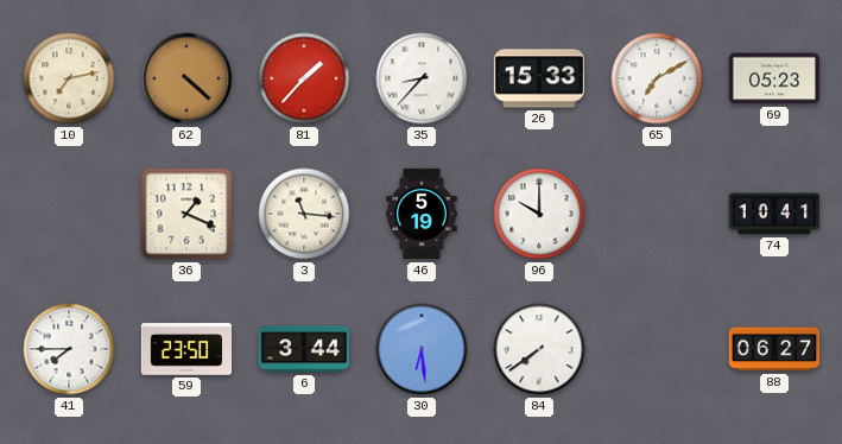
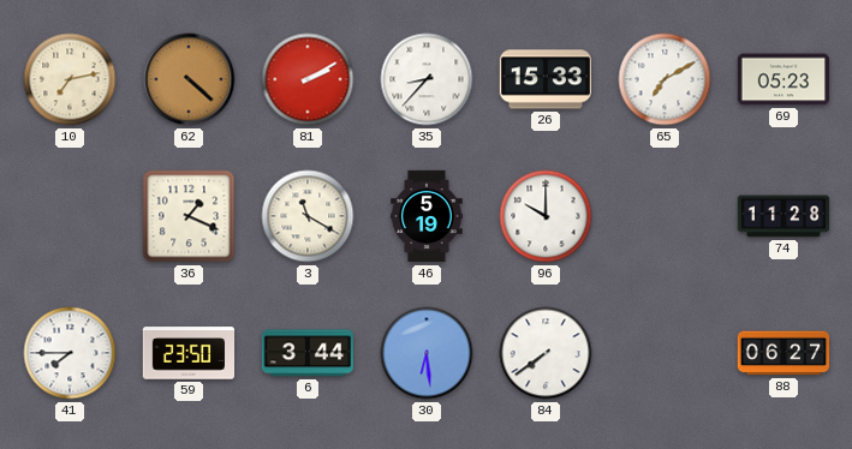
81: 1:37 -> 2:10
3: 11:16 -> 11:20
74: 10:41 -> 11:28
